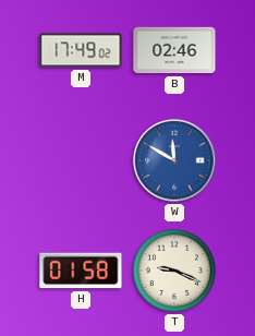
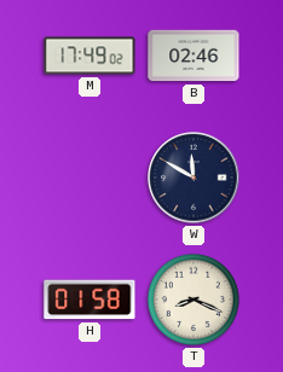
W dial: blue -> navy
T: 9:19 -> 8:19
